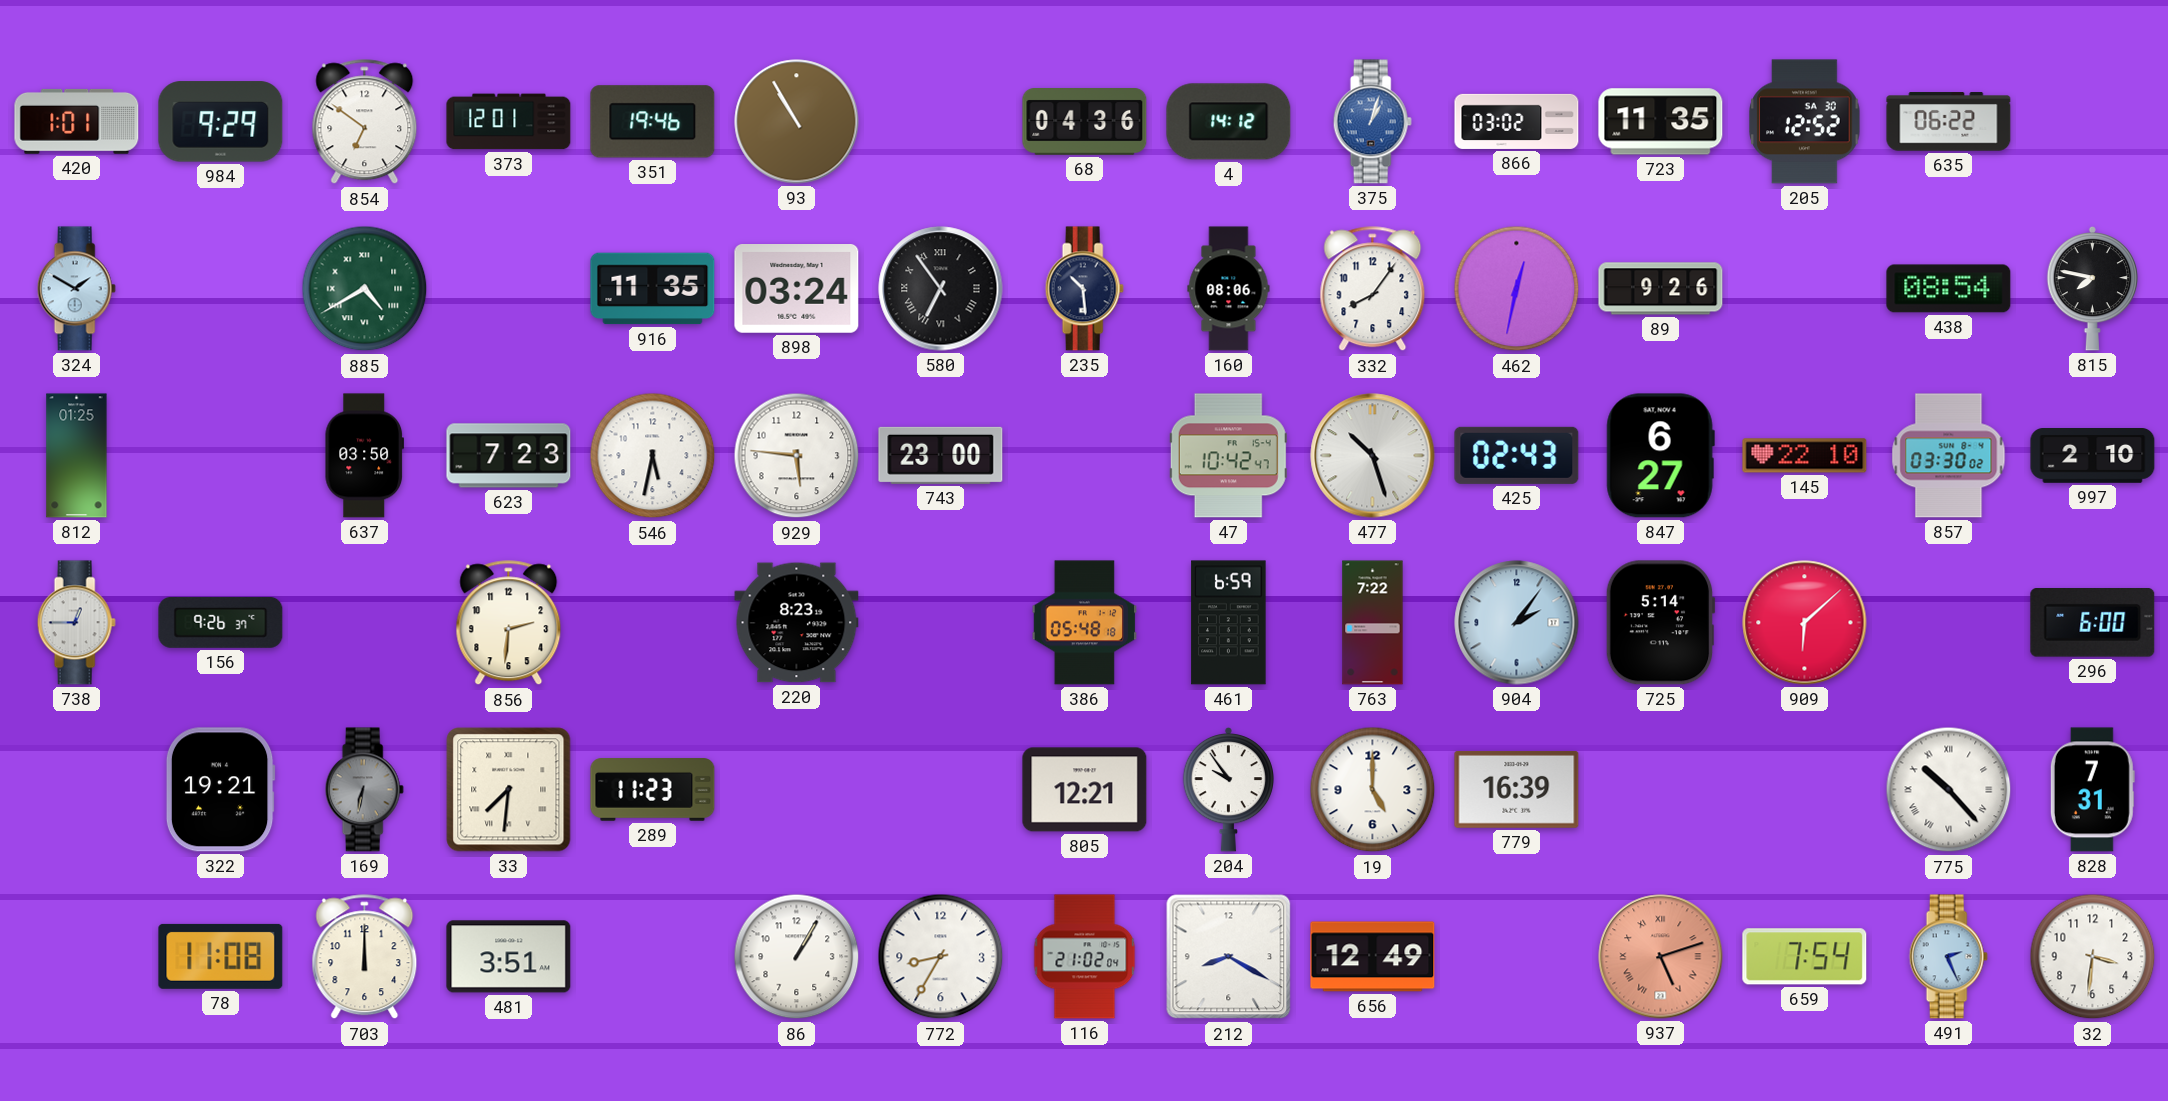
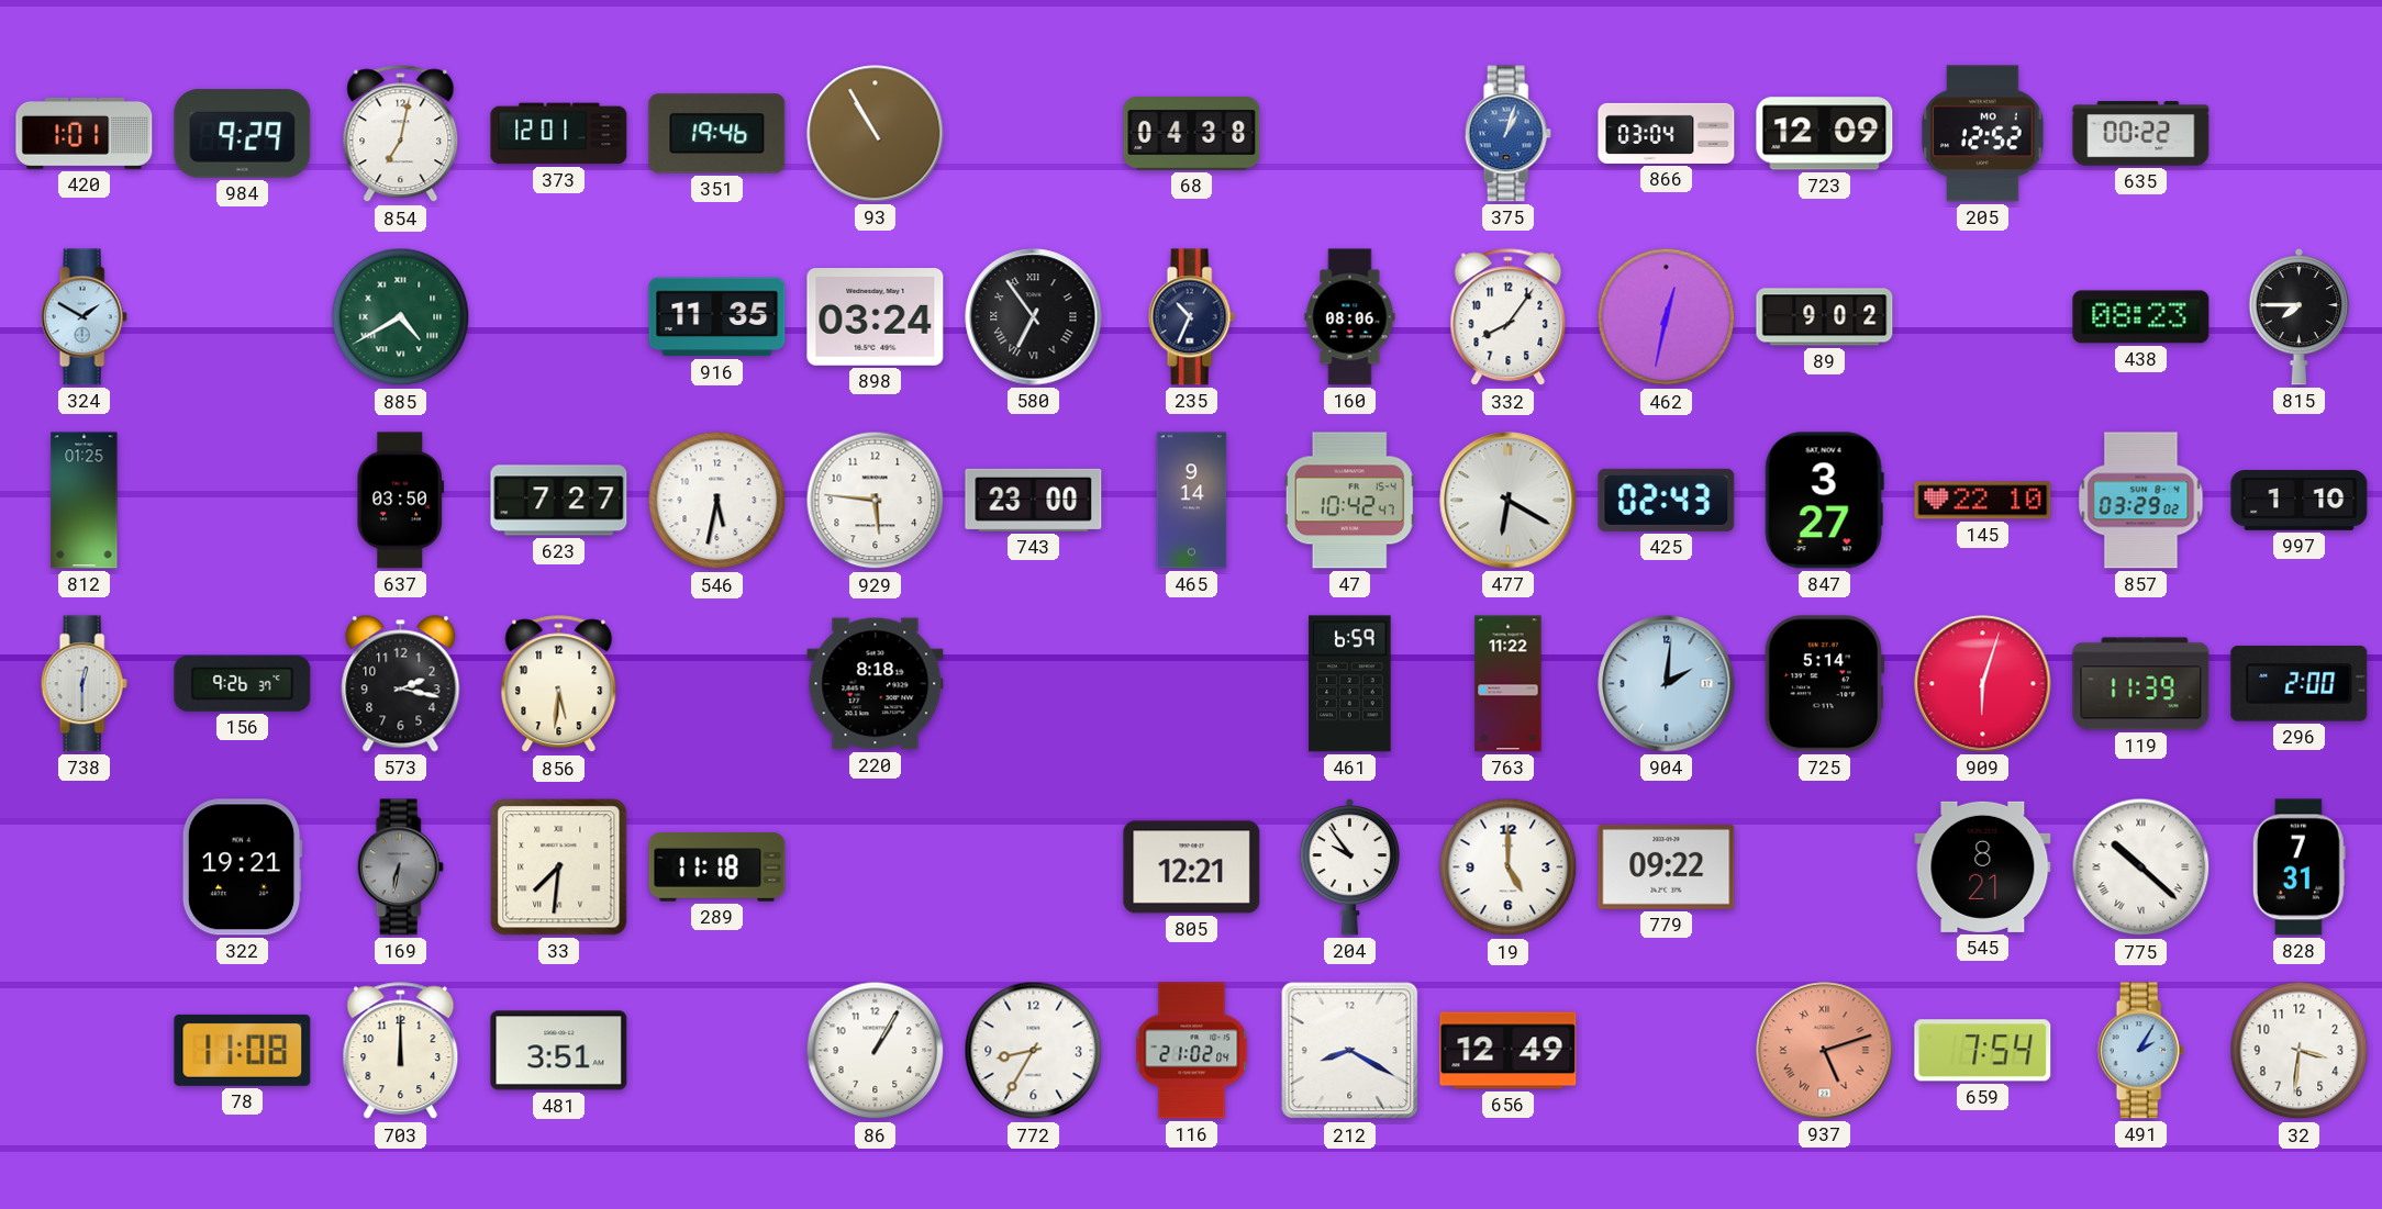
854: 6:51 -> 7:02
68: 04:36 -> 04:38
4: 14:12 -> none
866: 03:02 -> 03:04
723: 11:35 -> 12:09
205 date: SA 30 -> MO 1
635: 06:22 -> 00:22
235: 10:29 -> 10:34
89: 9:26 -> 9:02
438: 08:54 -> 08:23
815: 7:47 -> 7:45
623: 7:23 -> 7:27
465: none -> 9:14
477: 10:27 -> 6:20
847: 6:27 -> 3:27
857: 03:30 -> 03:29
997: 2:10 -> 1:10
738: 12:45 -> 12:30
573: none -> 2:17
856: 2:31 -> 5:31
220: 8:23 -> 8:18
386: 05:48 -> none
763: 7:22 -> 11:22
904: 2:06 -> 2:01
909: 6:08 -> 6:03
119: none -> 11:39
296: 6:00 -> 2:00
289: 11:23 -> 11:18
779: 16:39 -> 09:22
545: none -> 8:21
775: 10:23 -> 10:22
491: 2:26 -> 2:05
